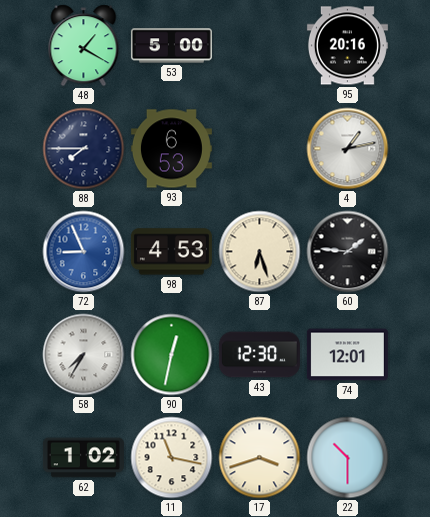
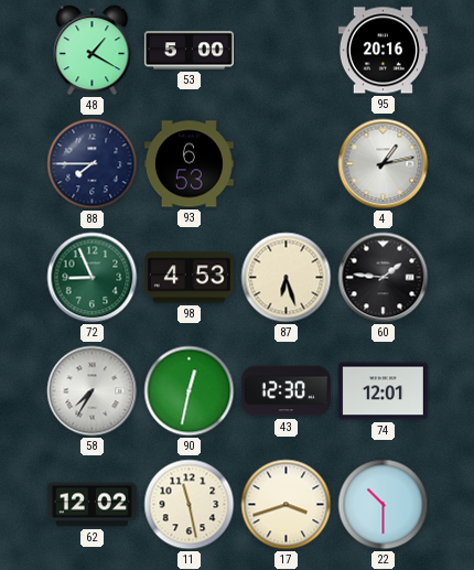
72 dial: blue -> green
62: 1:02 -> 12:02
11: 11:17 -> 11:28
